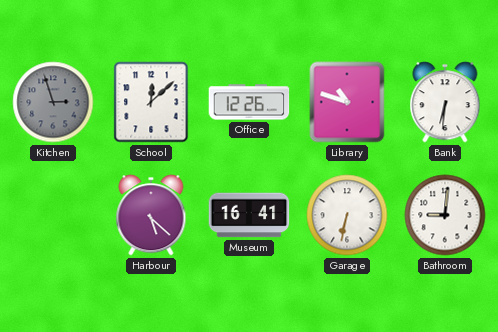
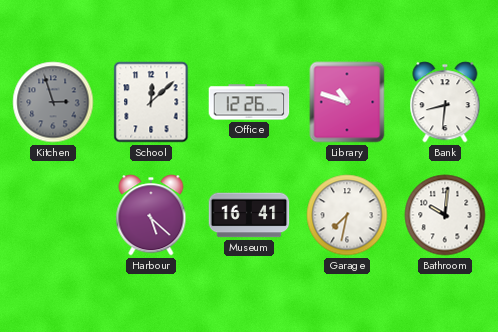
Bank: 6:31 -> 8:31
Garage: 6:32 -> 7:32
Bathroom: 9:01 -> 10:01
